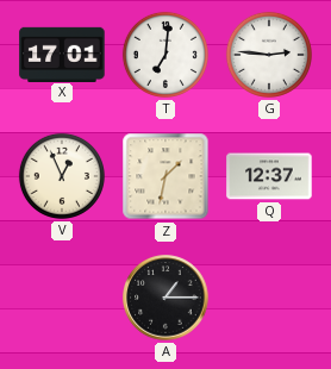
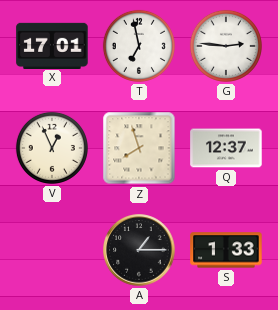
T: 7:01 -> 6:58
Z: 1:32 -> 7:57
S: none -> 1:33
